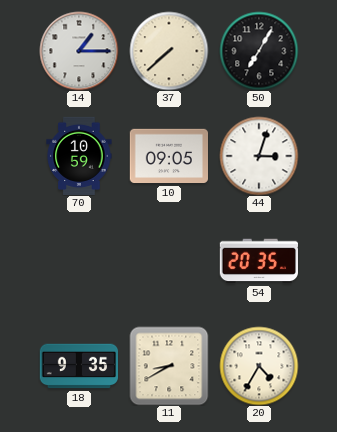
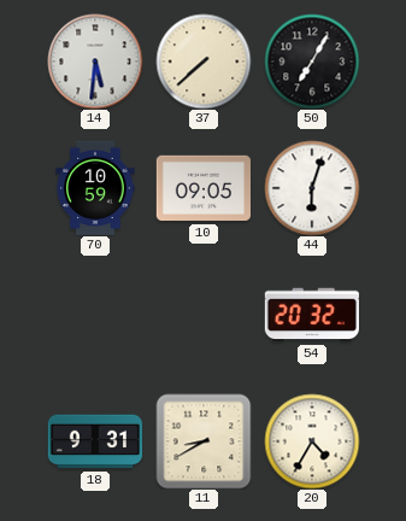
14: 1:15 -> 5:31
44: 3:03 -> 6:03
54: 20:35 -> 20:32
18: 9:35 -> 9:31
